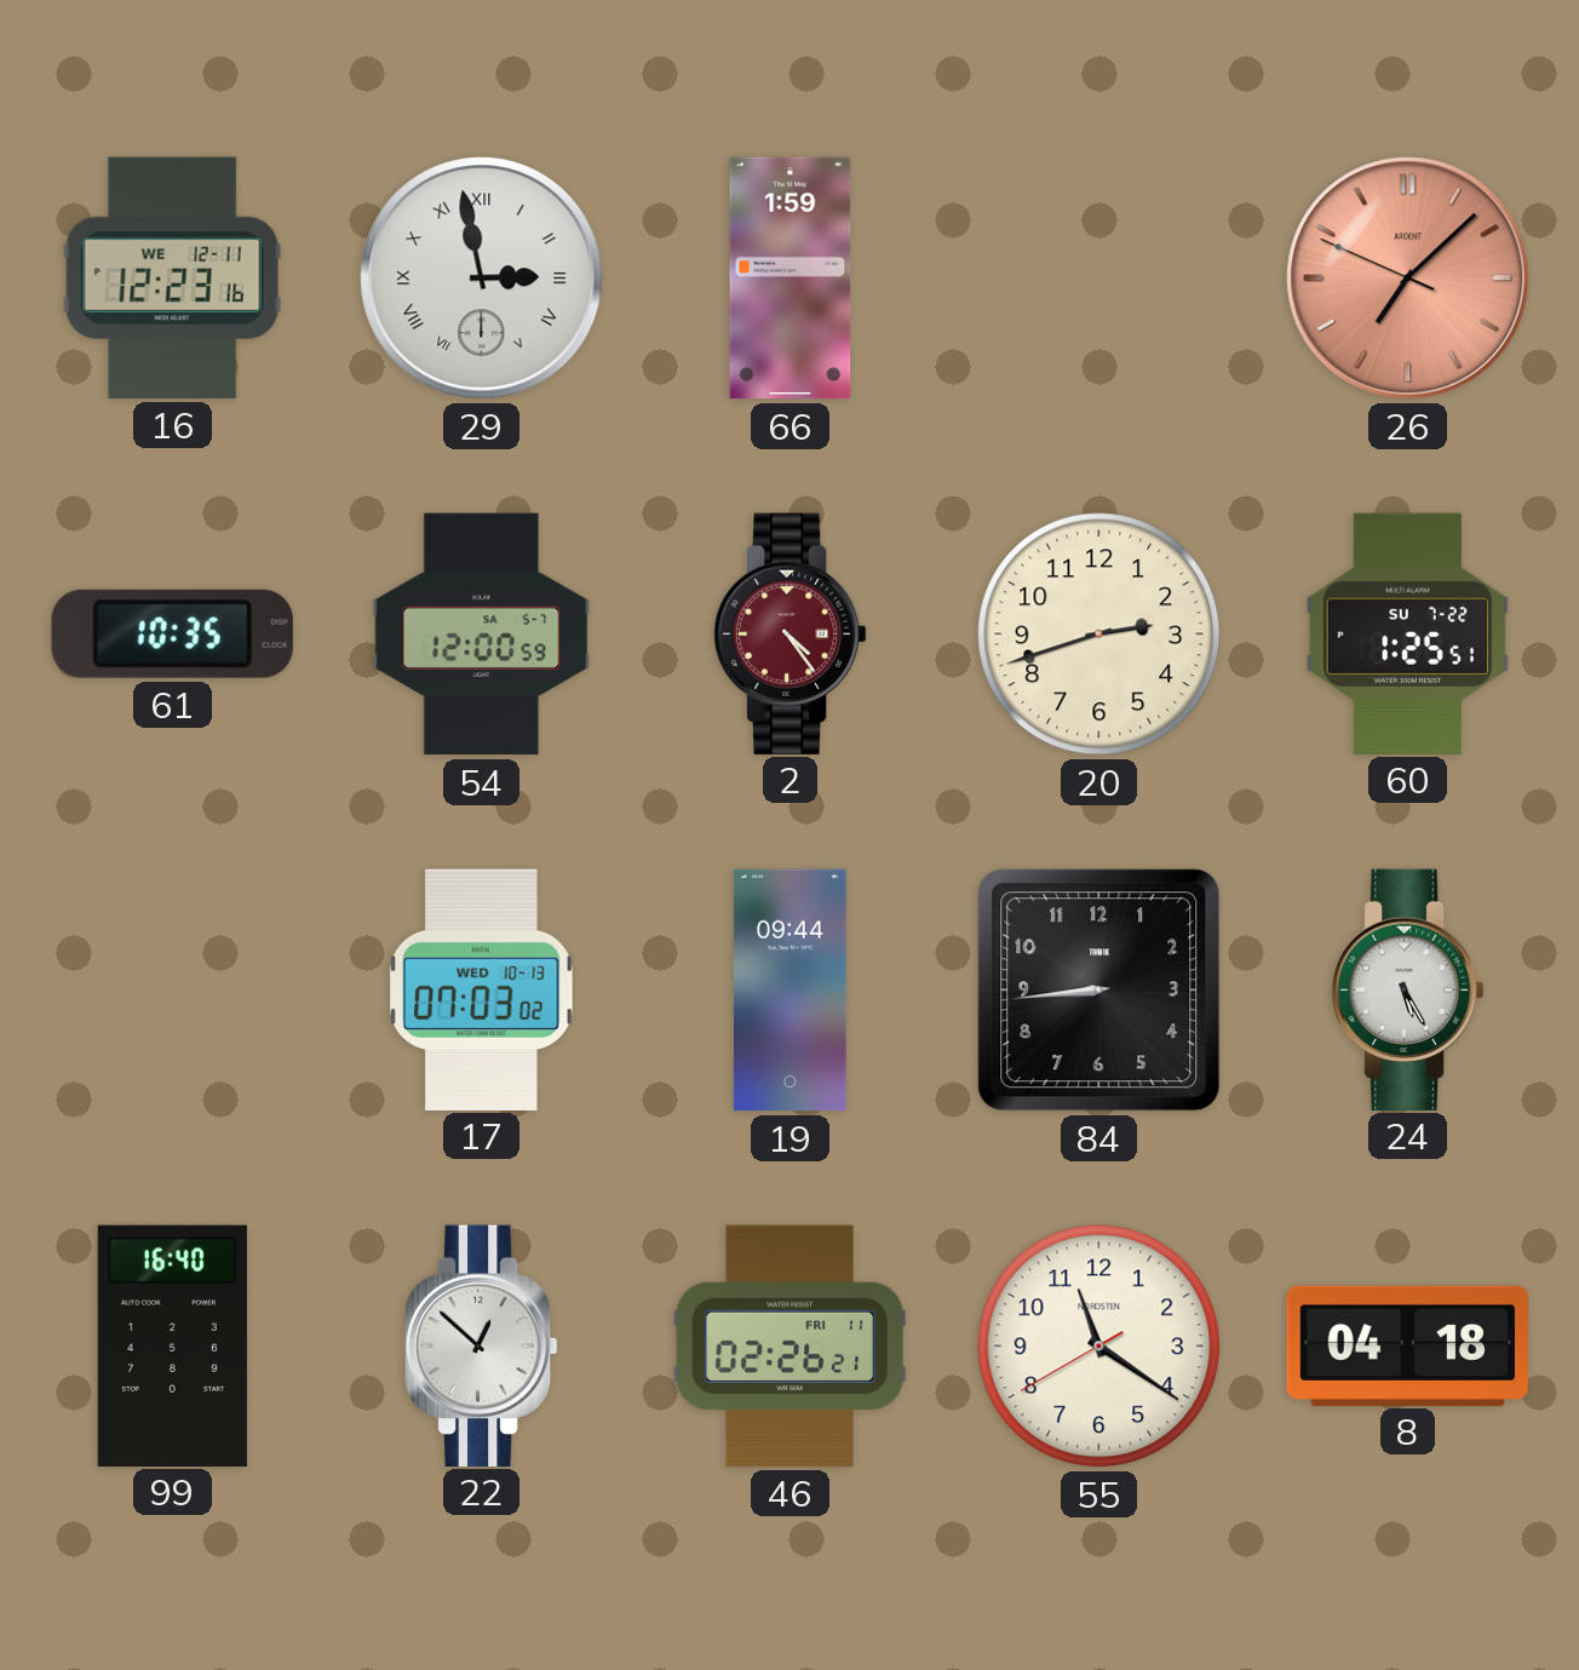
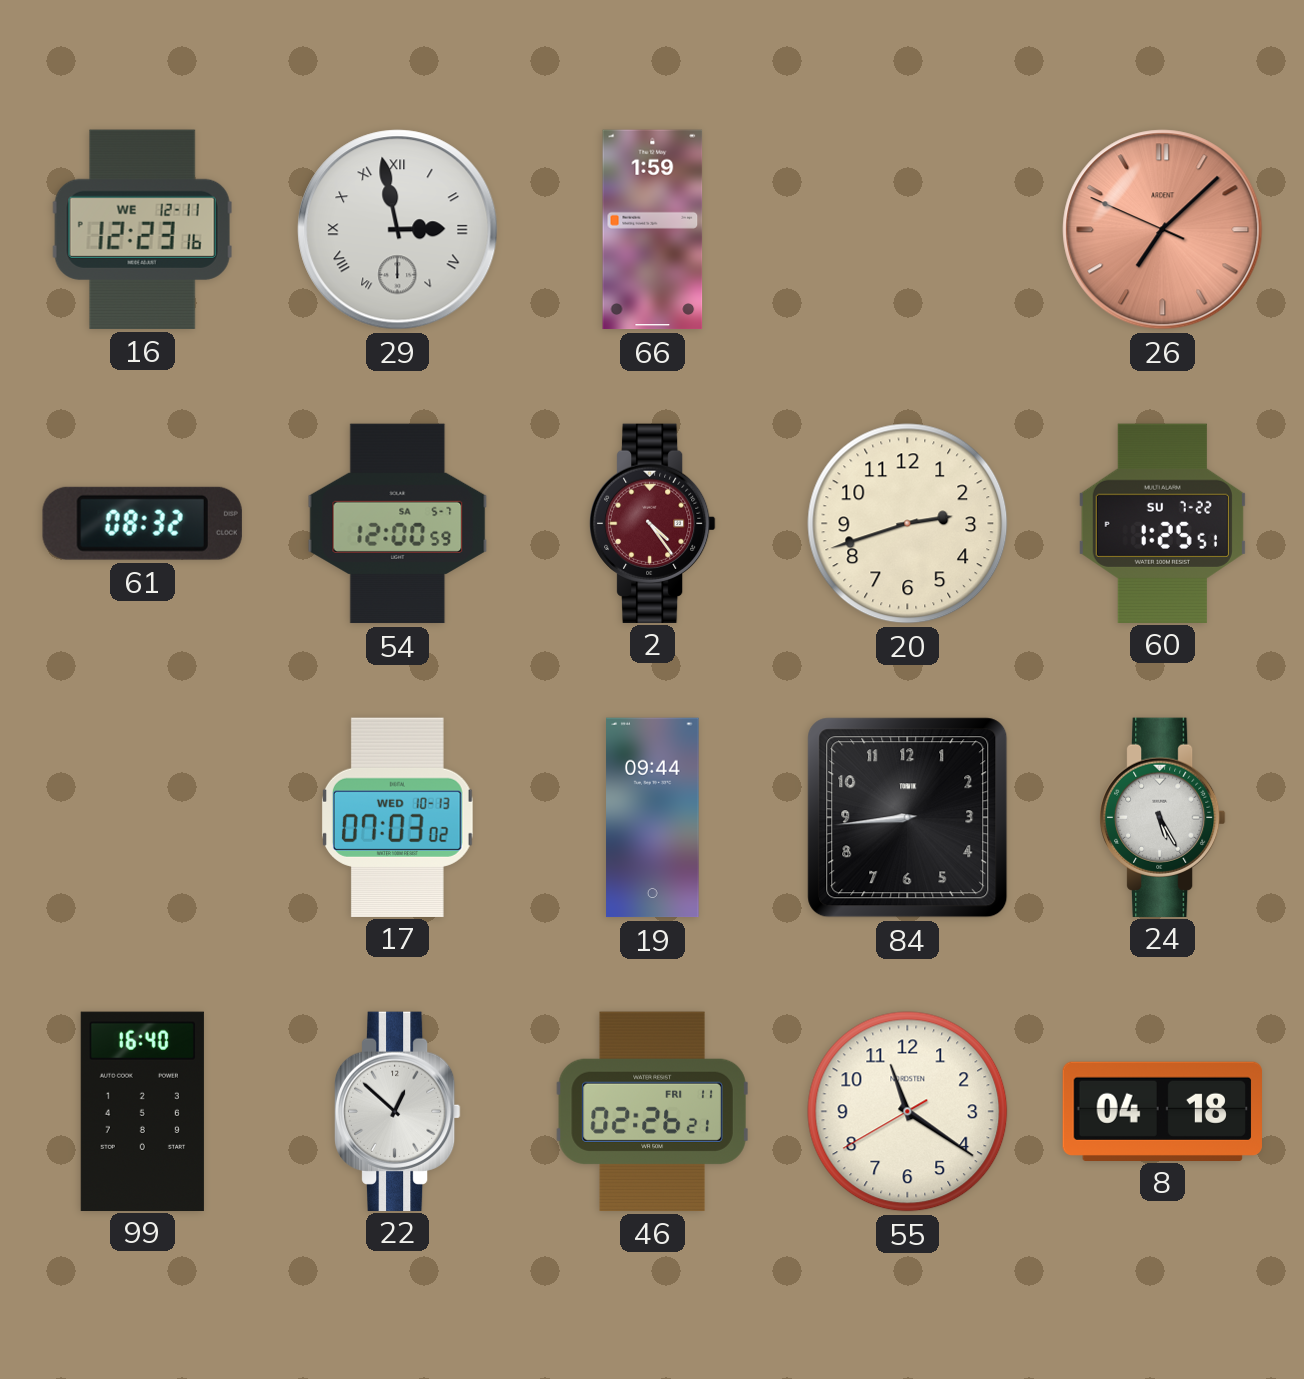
61: 10:35 -> 08:32
